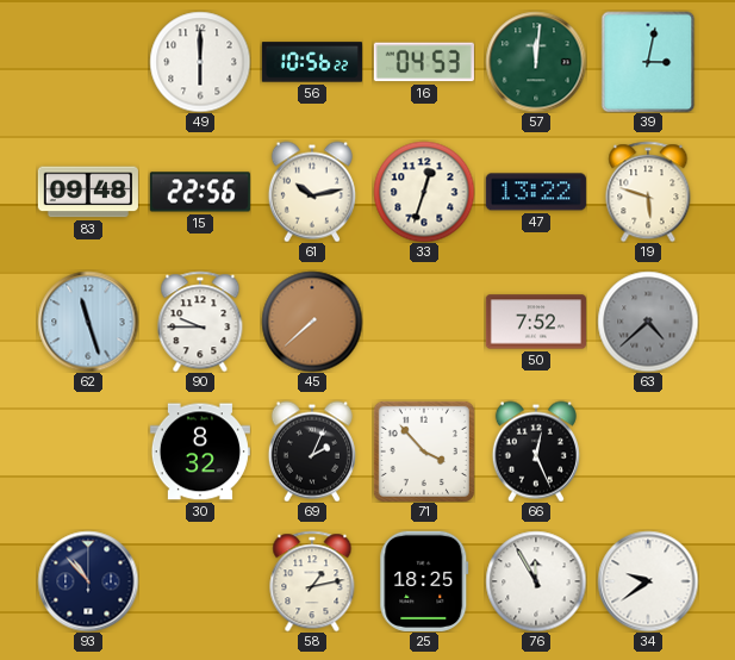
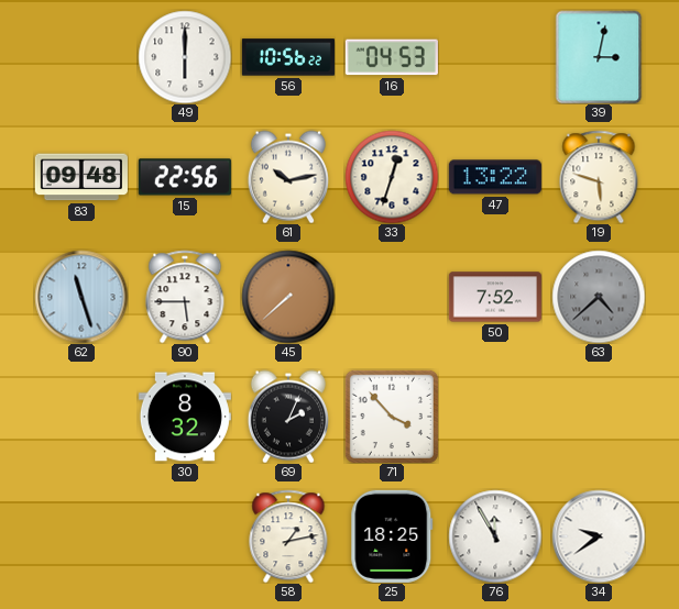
57: 12:01 -> none
90: 9:45 -> 5:45
66: 12:26 -> none
93: 10:53 -> none
